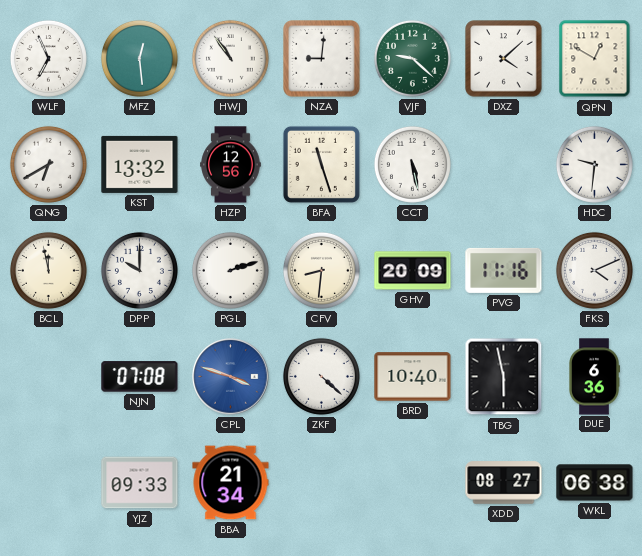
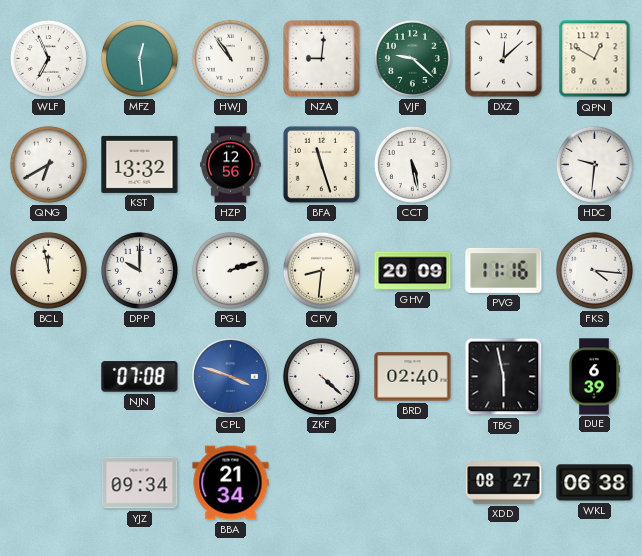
DXZ: 4:08 -> 12:08
FKS: 4:11 -> 4:16
BRD: 10:40 -> 02:40
DUE: 6:36 -> 6:39
YJZ: 09:33 -> 09:34
